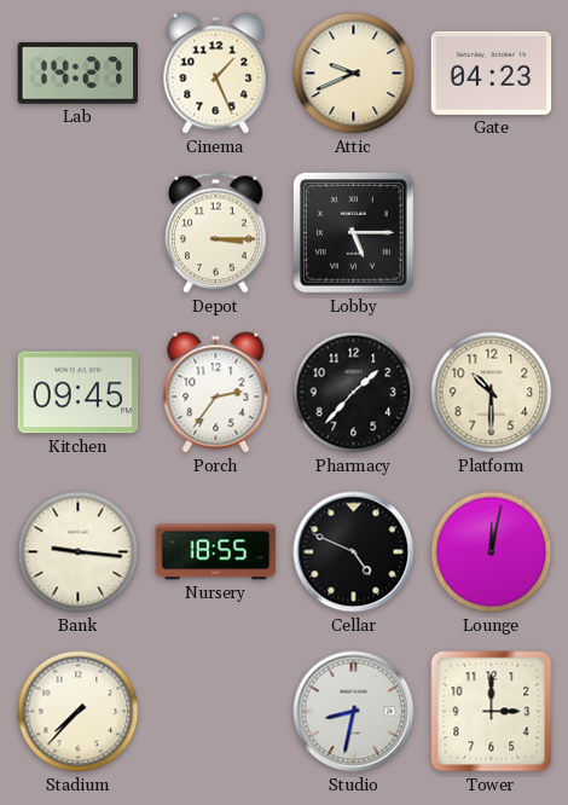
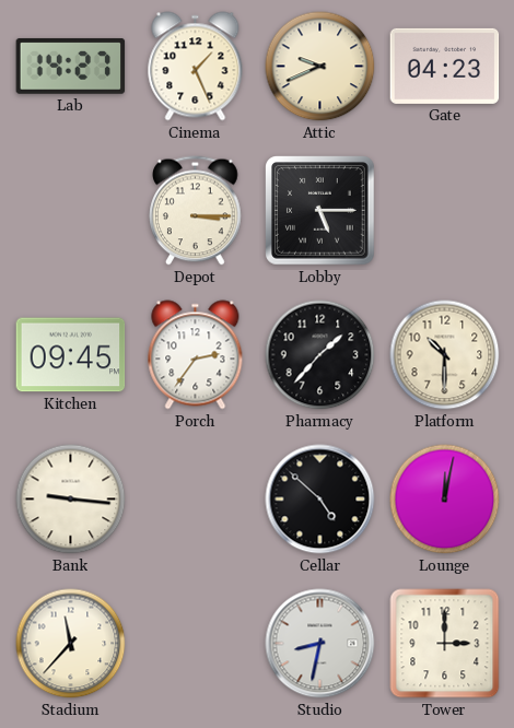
Nursery: 18:55 -> none
Cellar: 4:49 -> 4:52
Stadium: 7:37 -> 11:37
